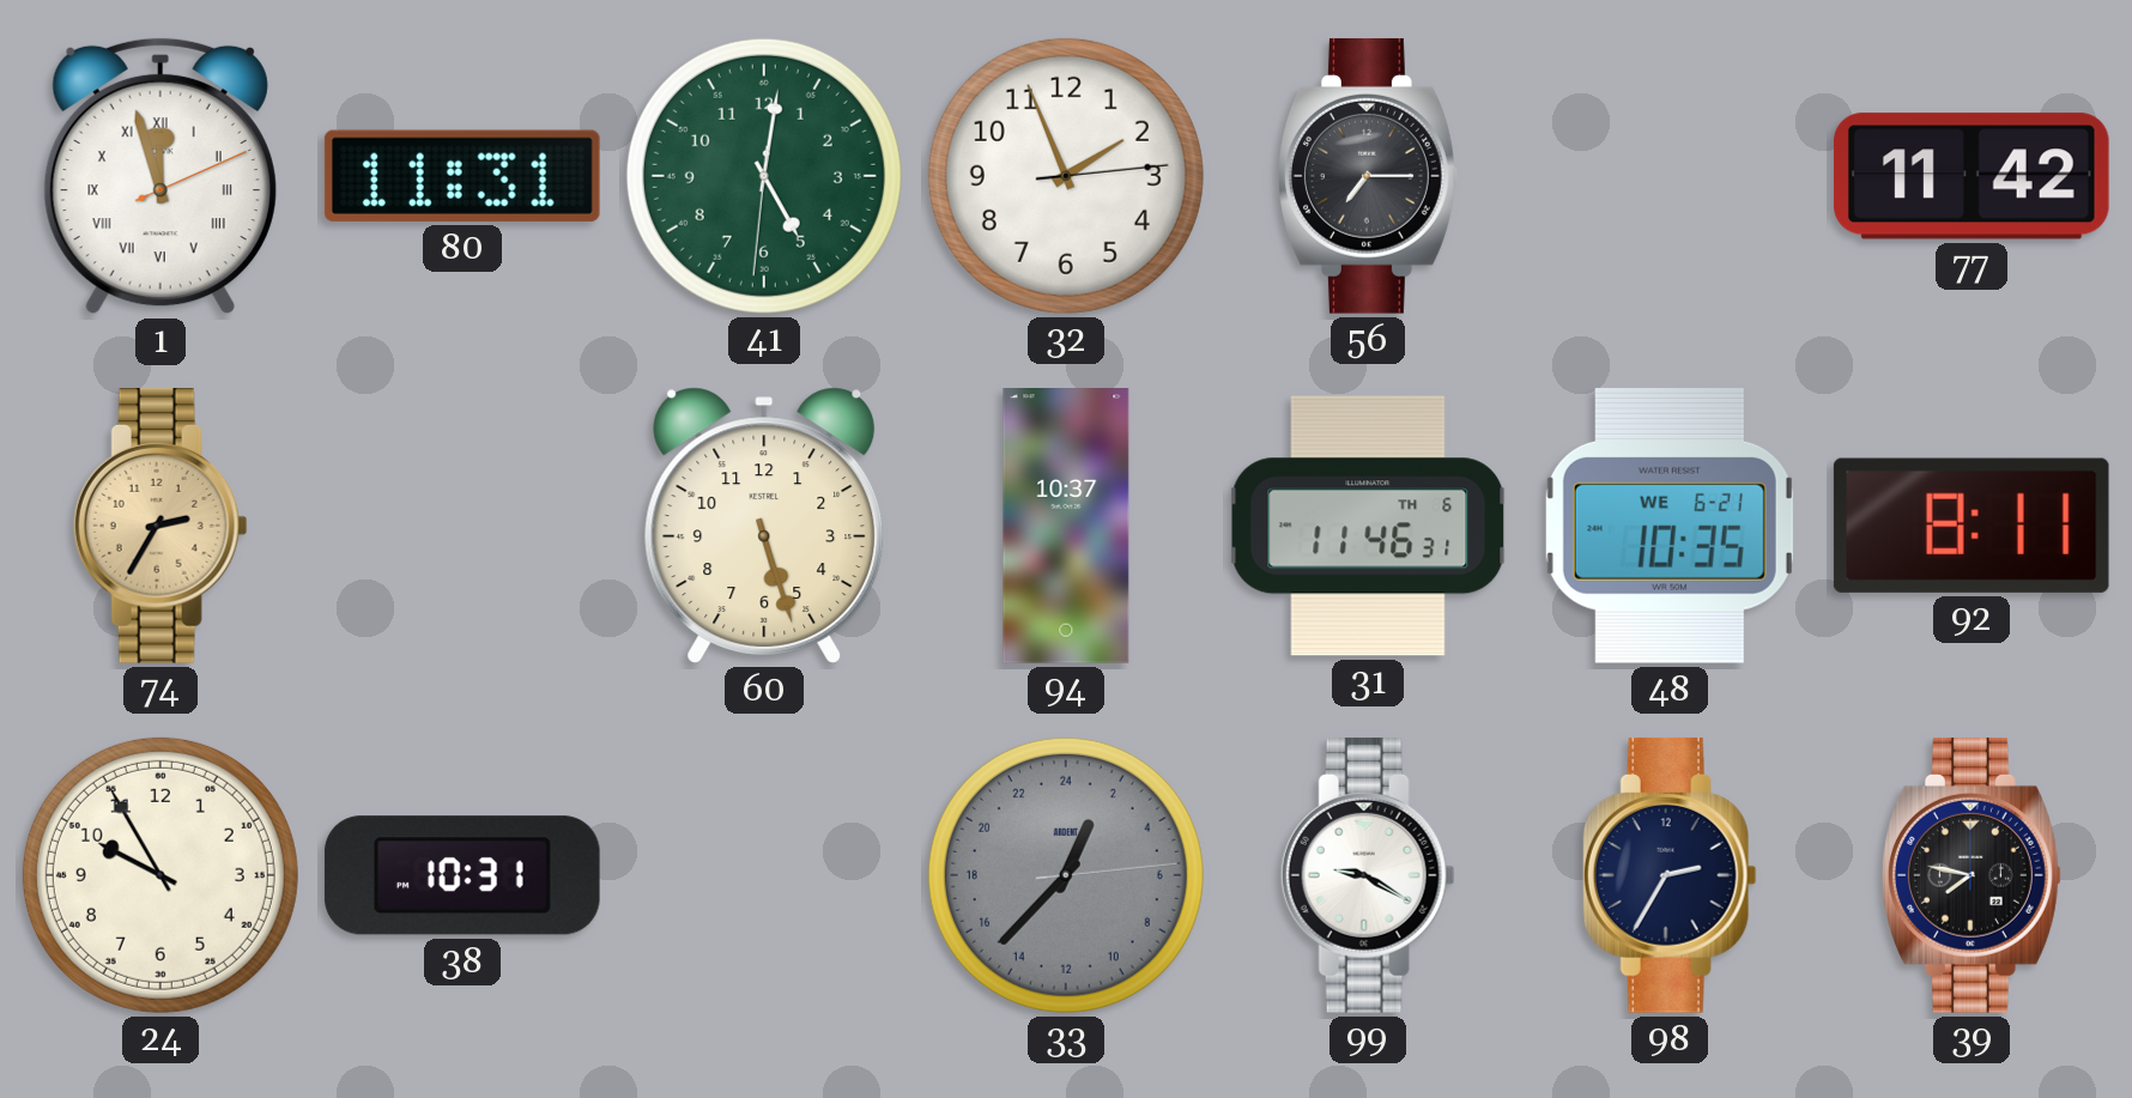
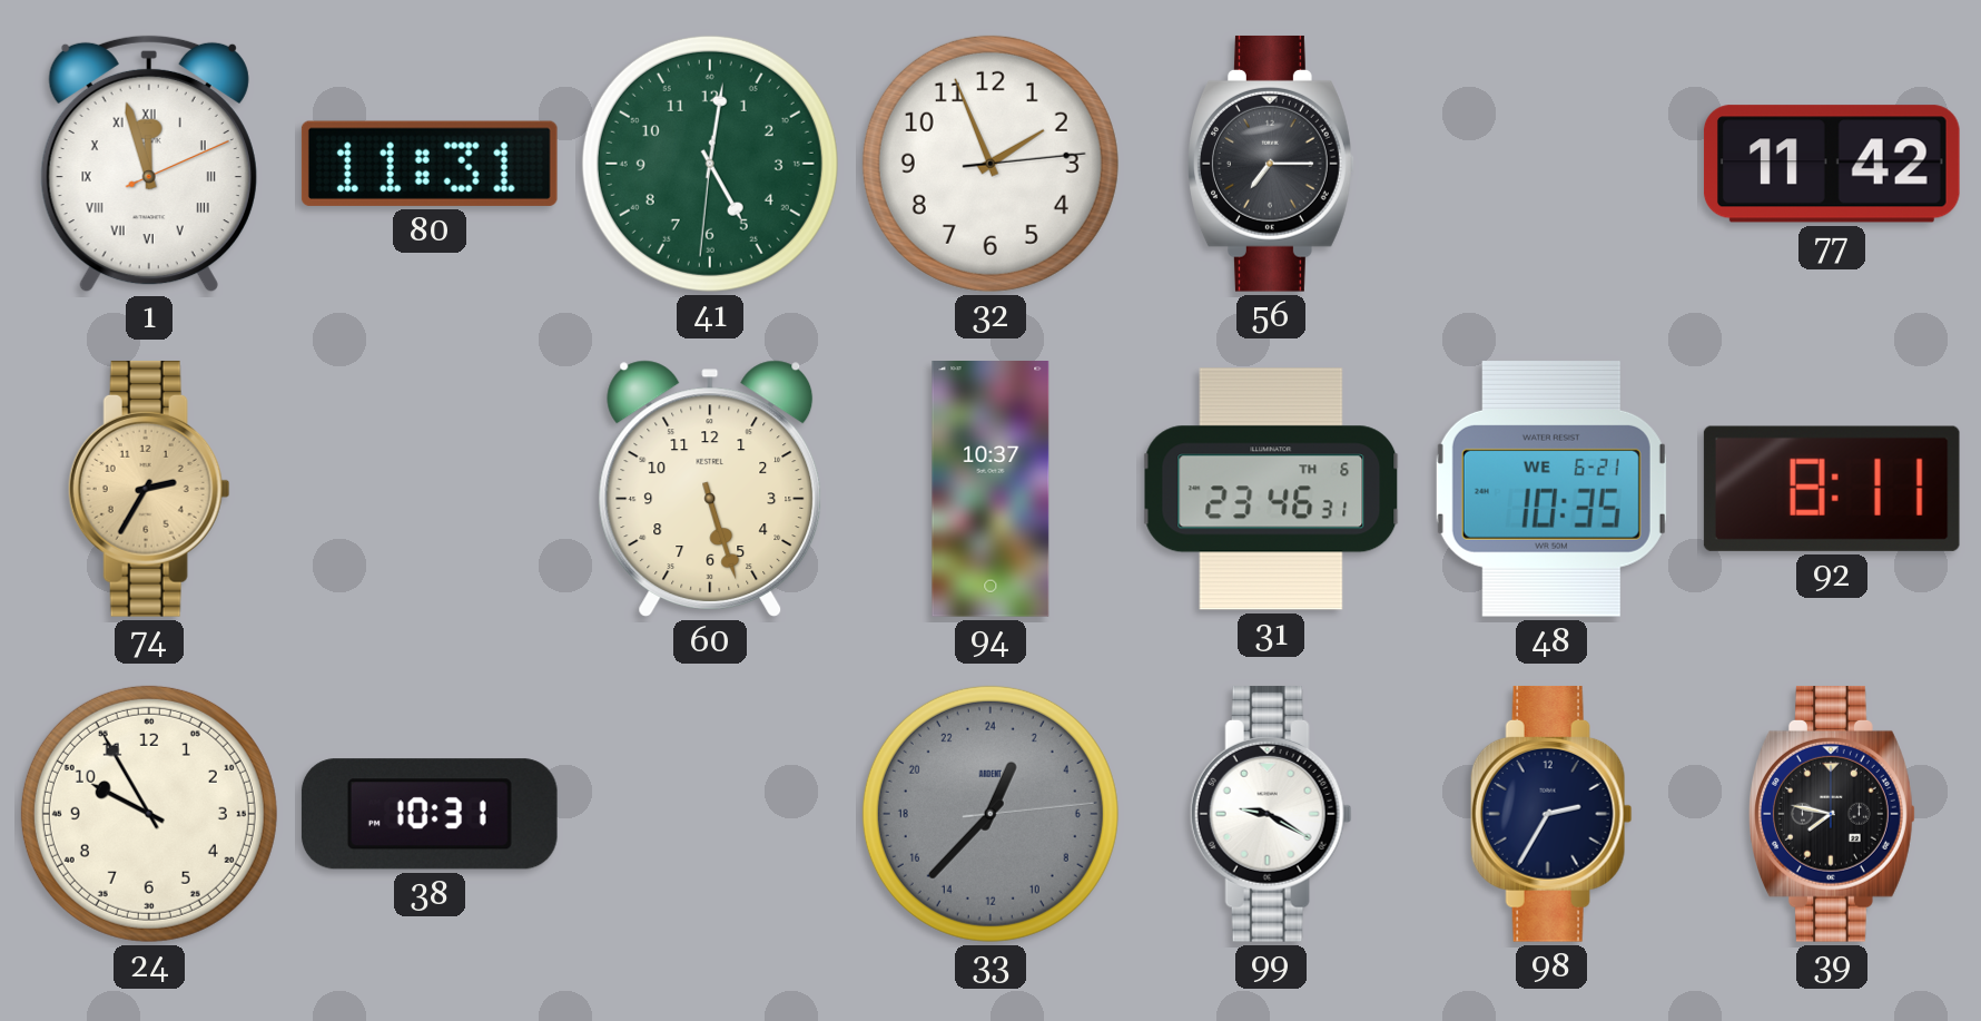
31: 11:46 -> 23:46
